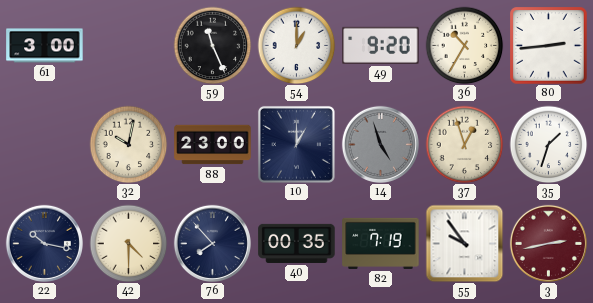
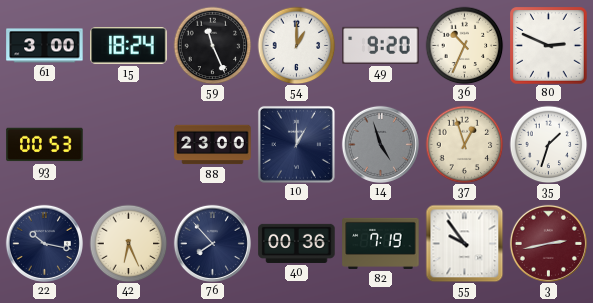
15: none -> 18:24
36: 10:35 -> 10:34
80: 2:44 -> 2:49
93: none -> 00:53
32: 10:02 -> none
42: 4:30 -> 6:26
40: 00:35 -> 00:36
